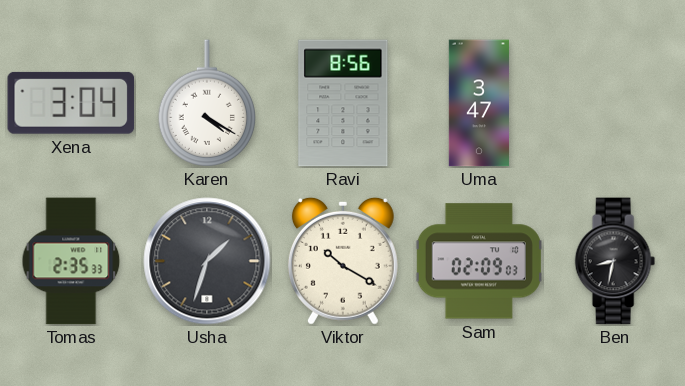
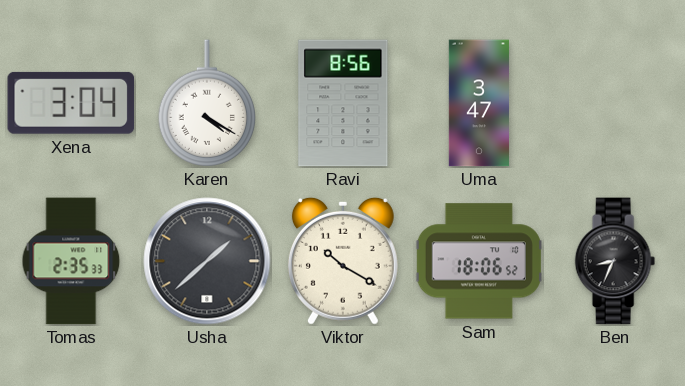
Usha: 1:33 -> 1:38
Sam: 02:09 -> 18:06
Ben: 8:32 -> 8:34
